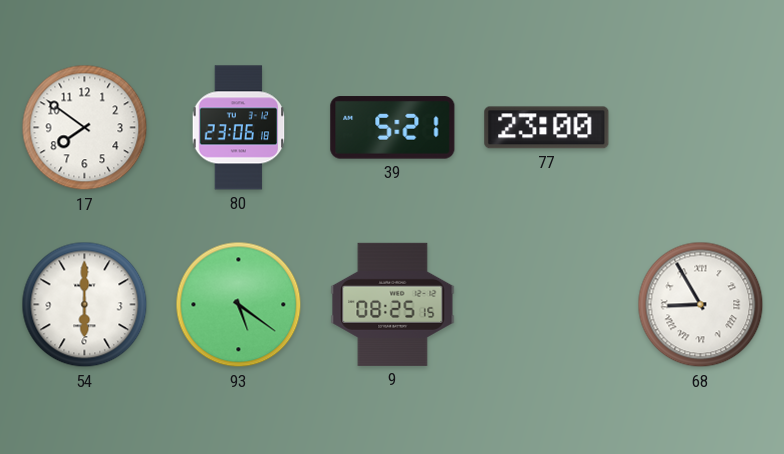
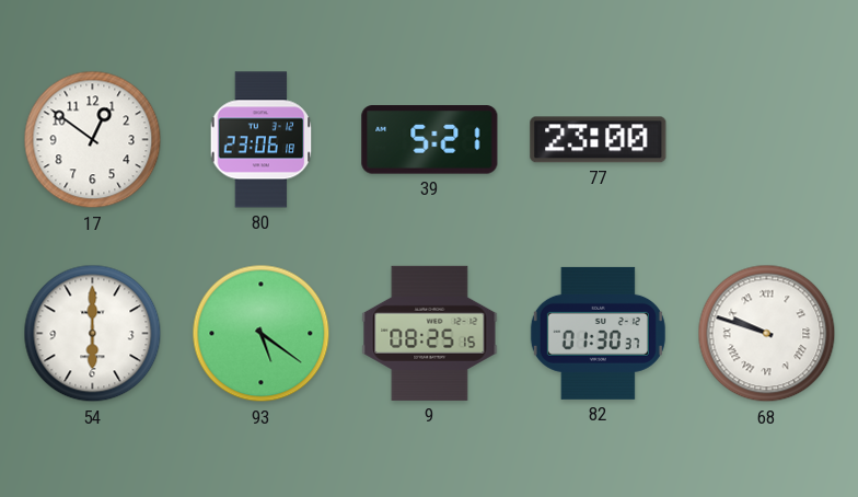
17: 7:51 -> 12:51
82: none -> 01:30
68: 8:55 -> 9:48
